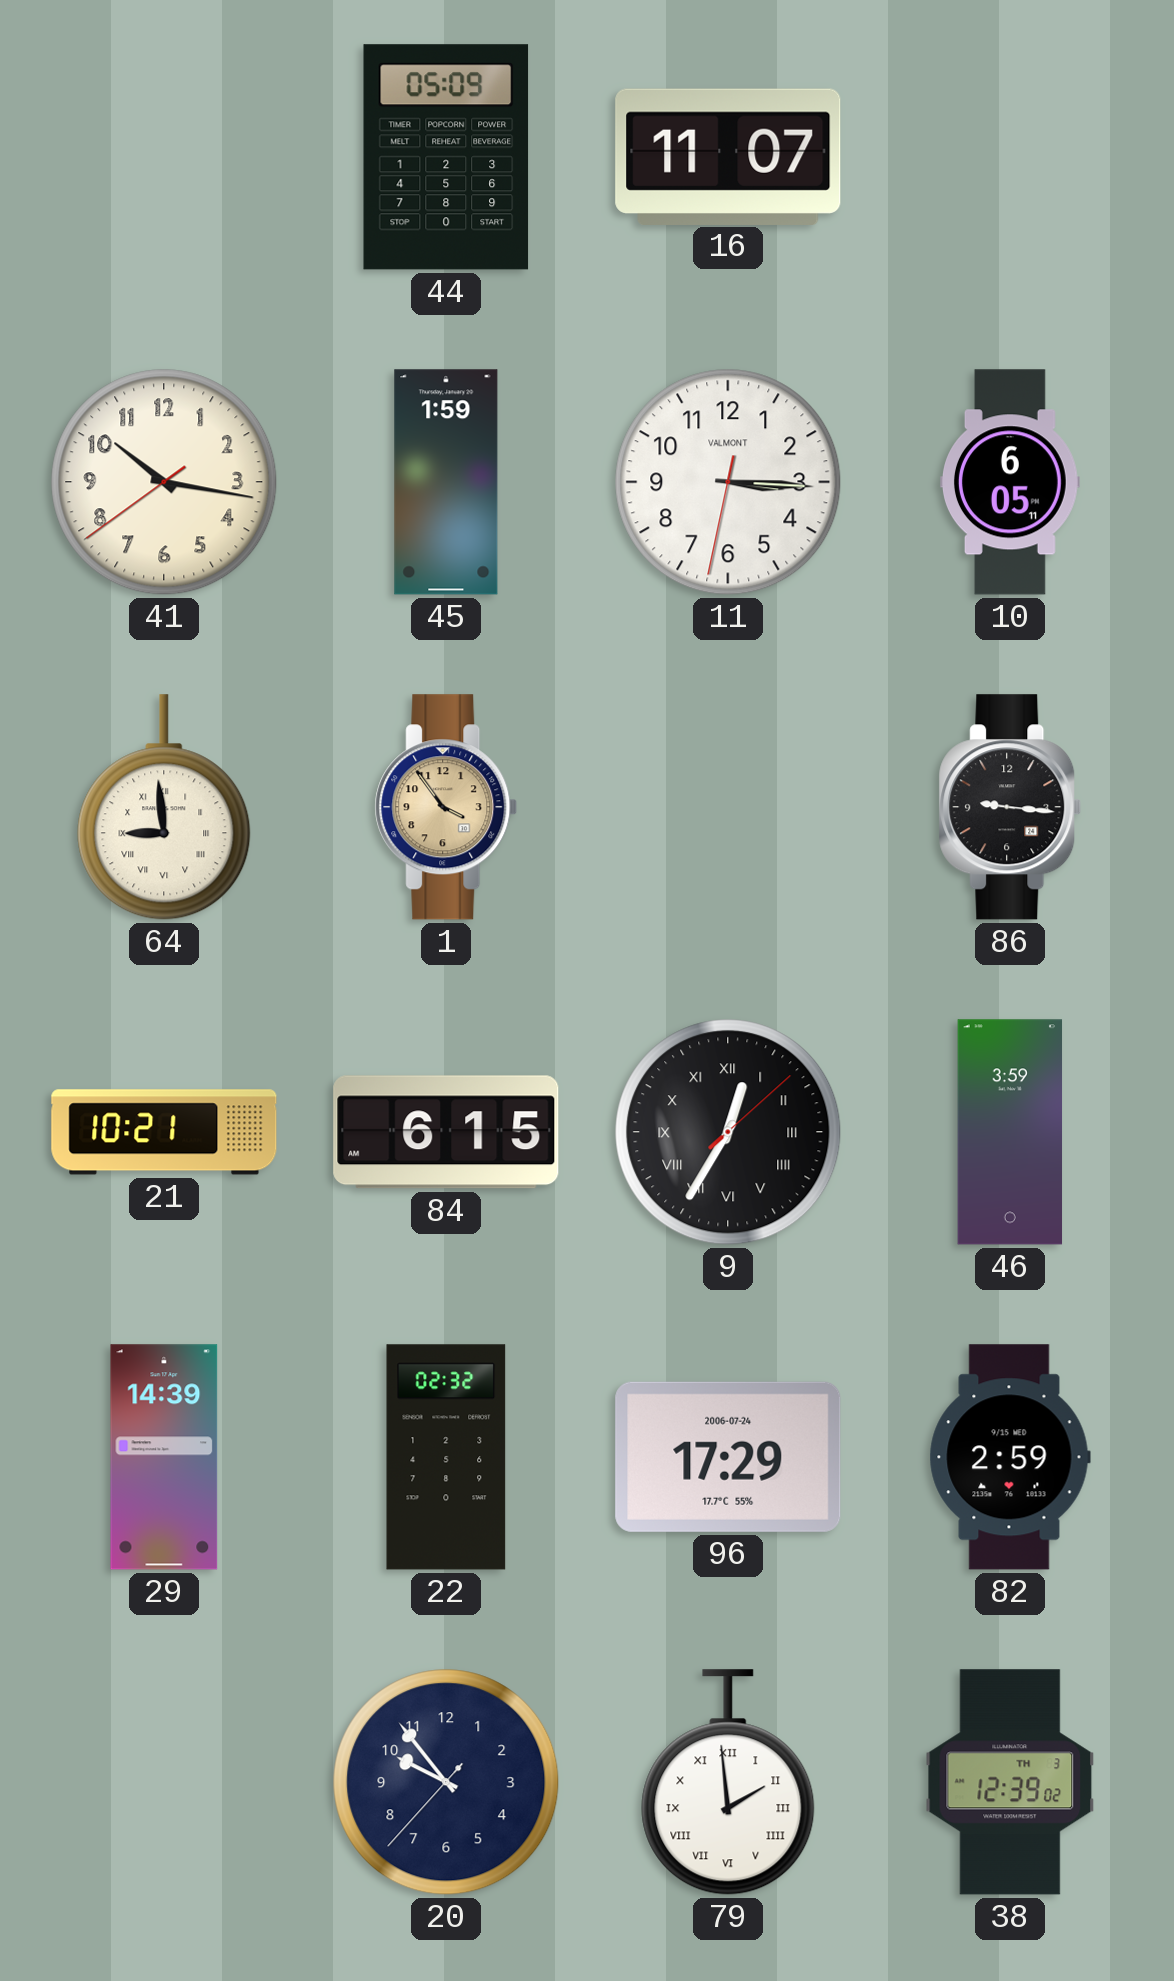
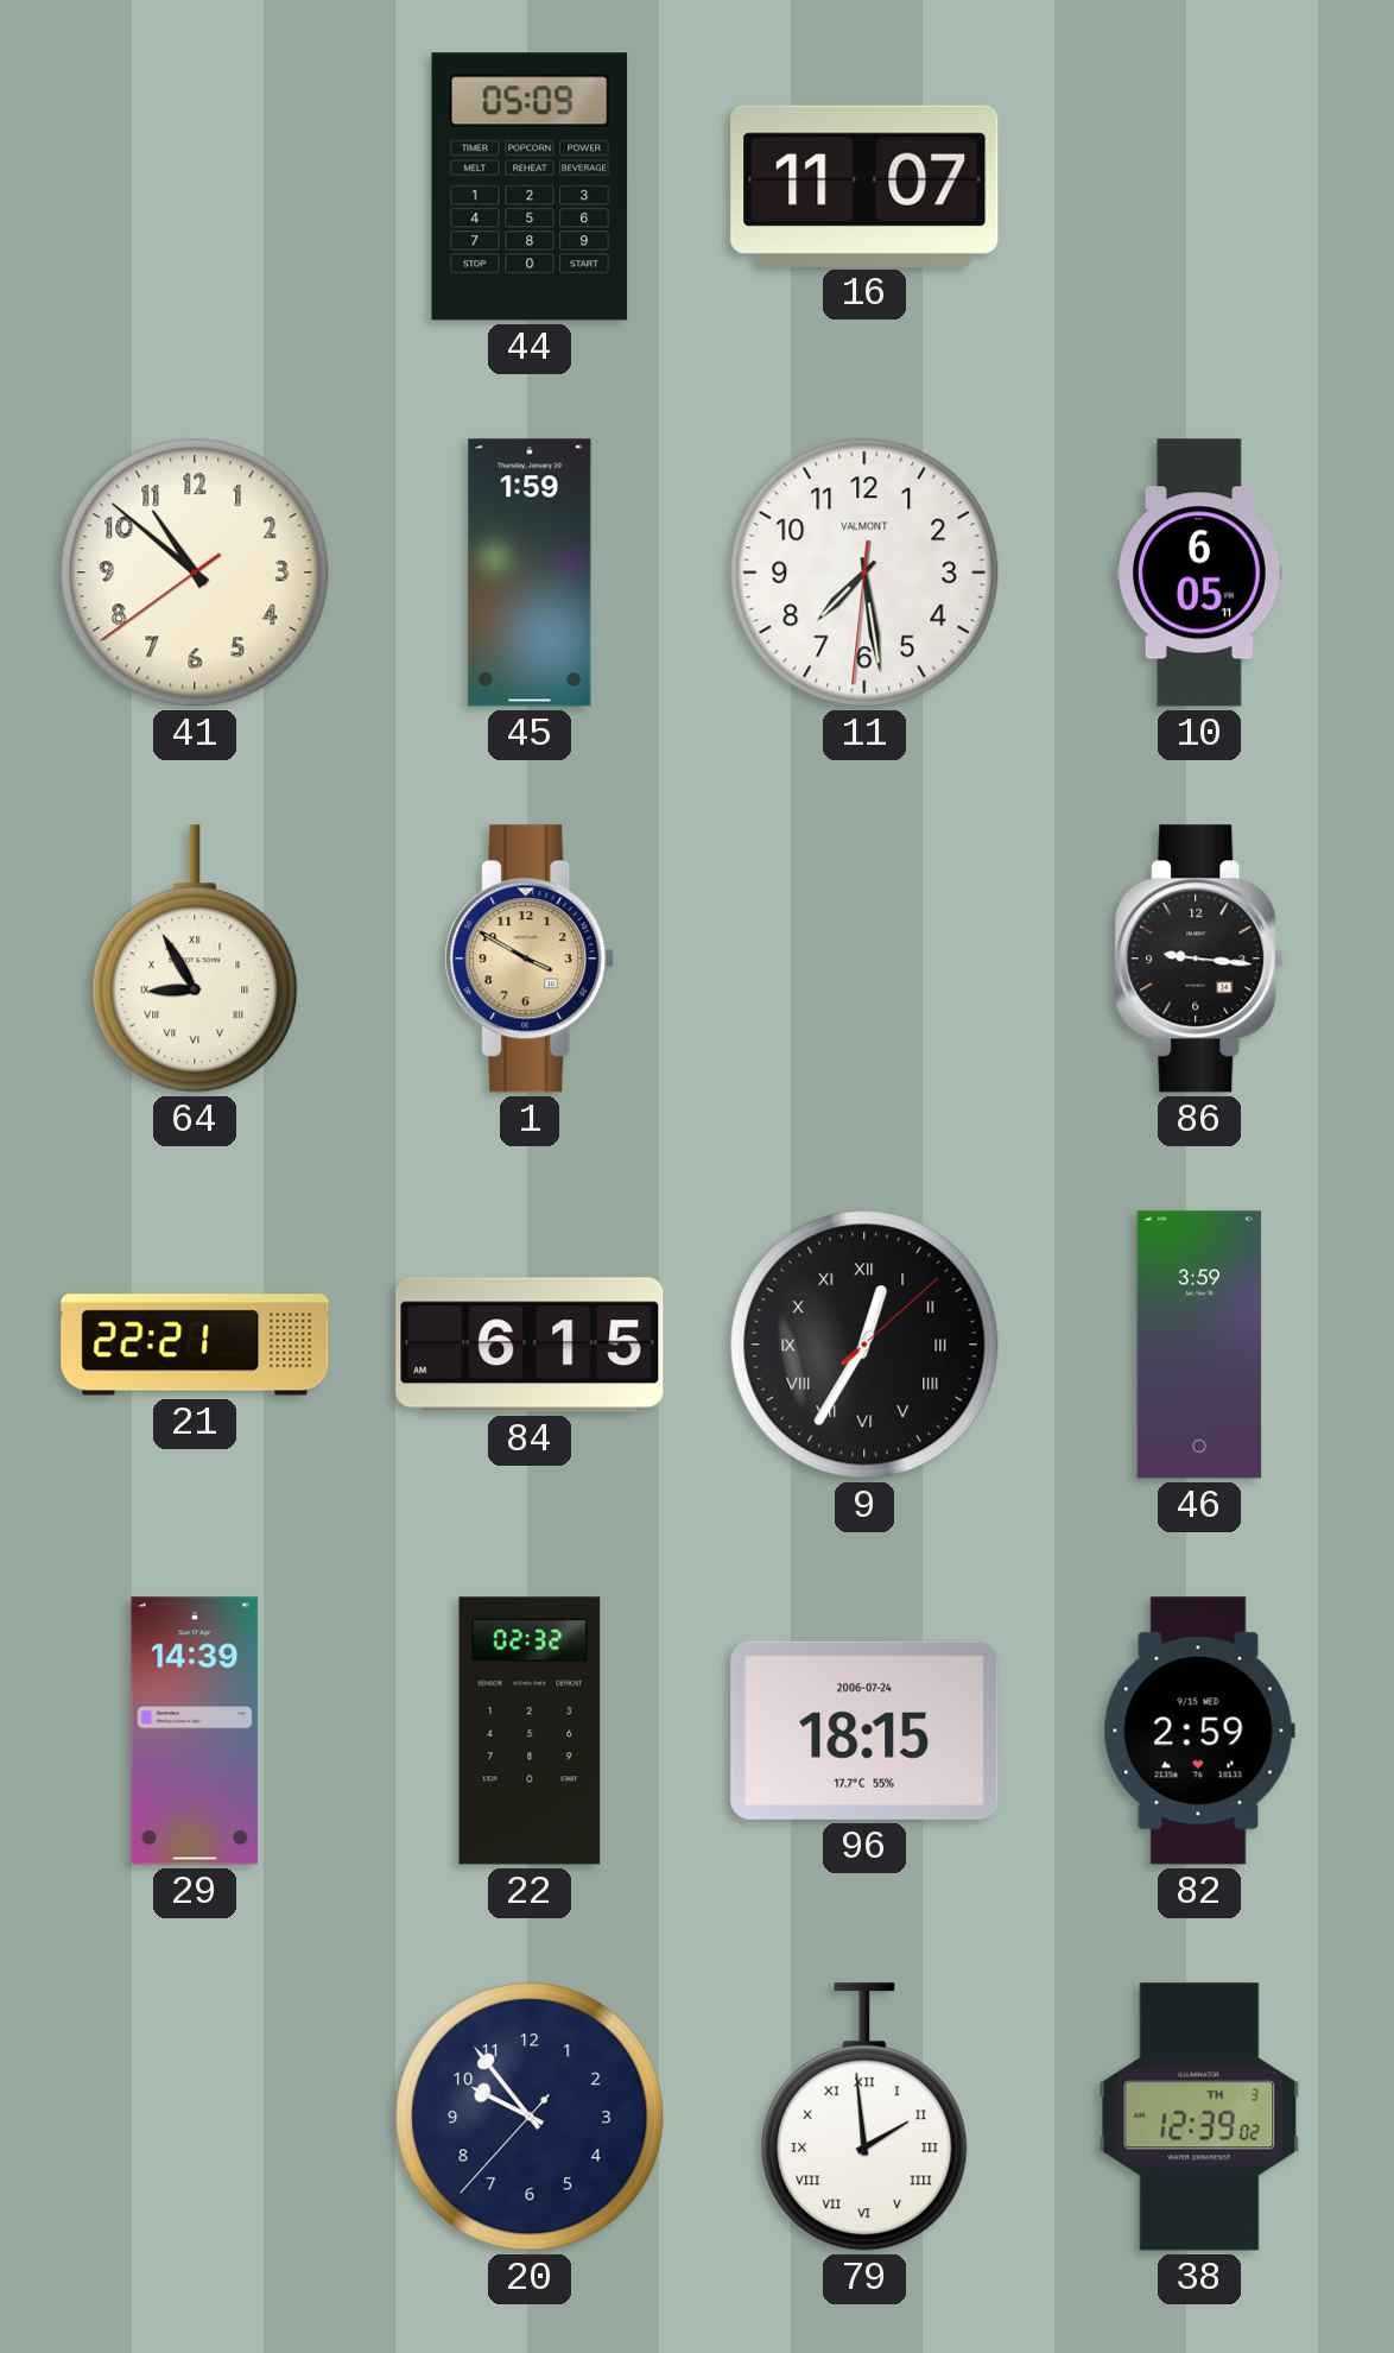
41: 10:16 -> 10:51
11: 3:15 -> 7:28
64: 8:59 -> 8:55
1: 3:54 -> 3:50
21: 10:21 -> 22:21
96: 17:29 -> 18:15
